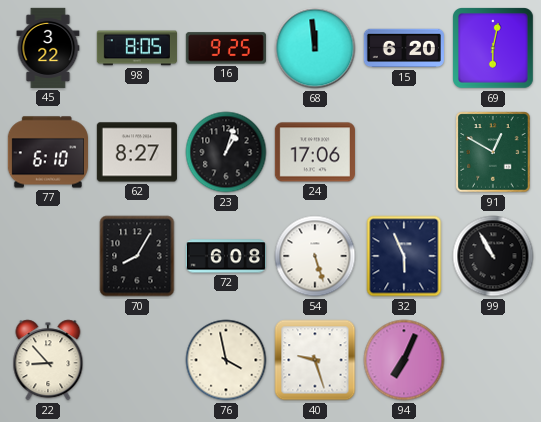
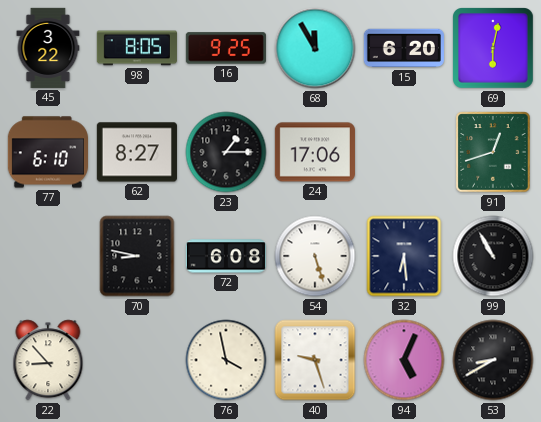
68: 11:59 -> 11:55
23: 1:03 -> 1:15
91: 12:50 -> 12:42
70: 8:05 -> 8:47
32: 5:56 -> 6:29
94: 7:04 -> 5:04
53: none -> 8:40
